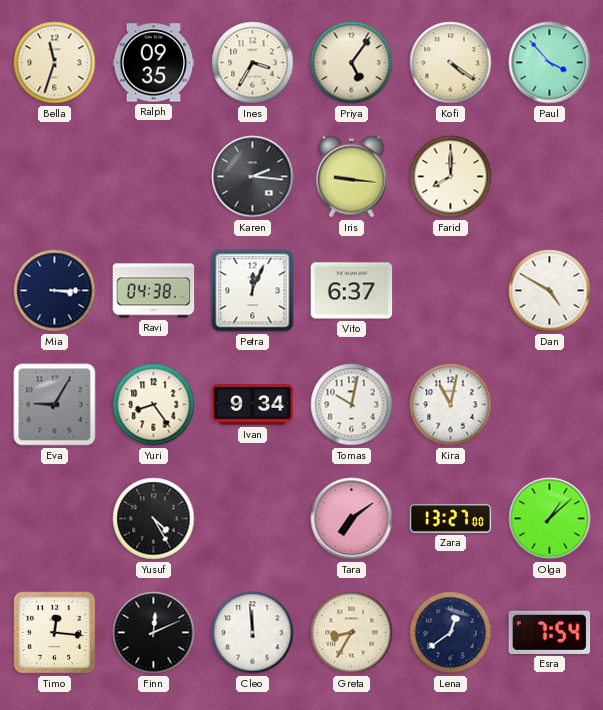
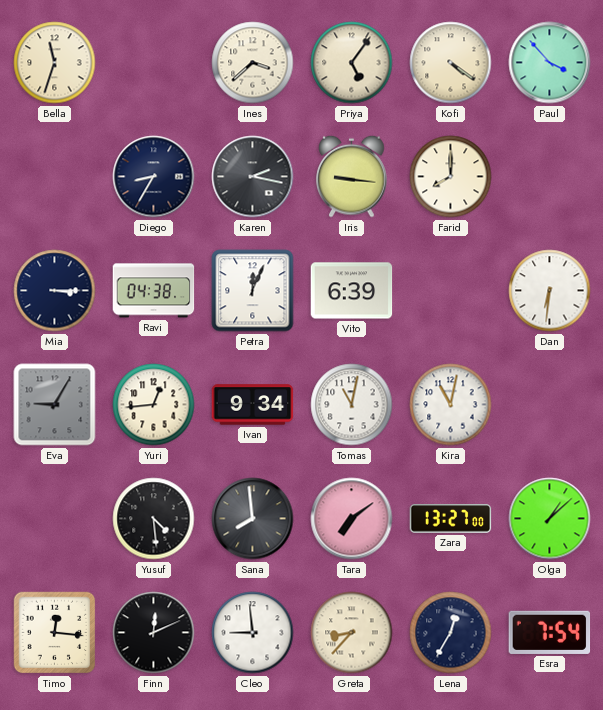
Ralph: 09:35 -> none
Ines: 3:35 -> 3:38
Diego: none -> 8:35
Karen: 2:16 -> 2:17
Vito: 6:37 -> 6:39
Dan: 4:50 -> 6:31
Yuri: 8:24 -> 12:44
Tomas: 10:02 -> 11:02
Yusuf: 4:25 -> 4:29
Sana: none -> 7:59
Cleo: 11:59 -> 8:59
Greta: 8:35 -> 8:37
Lena: 12:39 -> 12:35
